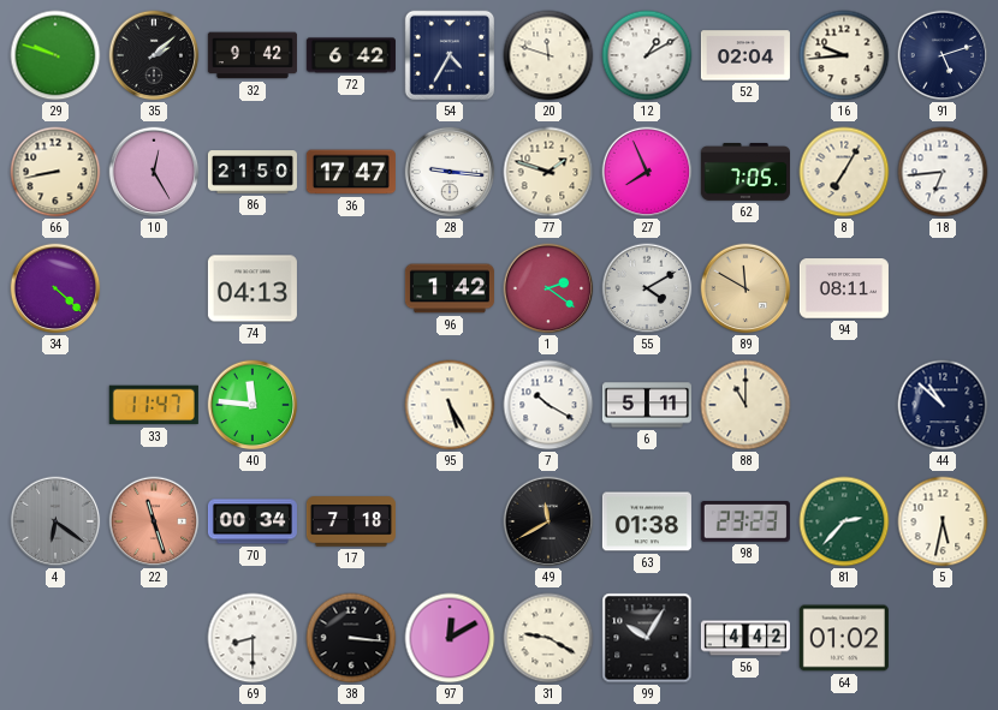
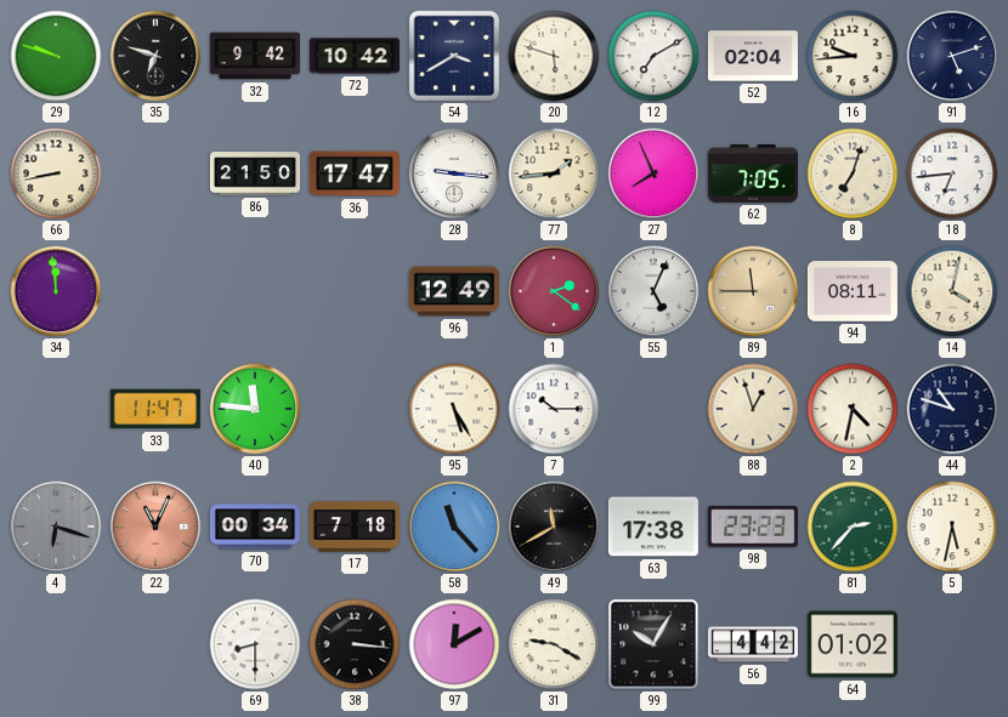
35: 2:08 -> 6:48
72: 6:42 -> 10:42
54: 4:35 -> 3:40
20: 11:48 -> 5:48
12: 1:10 -> 7:10
10: 12:25 -> none
77: 1:48 -> 1:44
8: 7:05 -> 7:03
34: 4:22 -> 11:59
74: 04:13 -> none
96: 1:42 -> 12:49
55: 4:10 -> 5:04
89: 11:50 -> 11:45
14: none -> 4:02
7: 10:20 -> 10:15
6: 5:11 -> none
88: 11:00 -> 12:57
2: none -> 4:32
44: 10:52 -> 10:48
4: 6:21 -> 6:18
22: 11:27 -> 11:04
58: none -> 11:23
63: 01:38 -> 17:38
